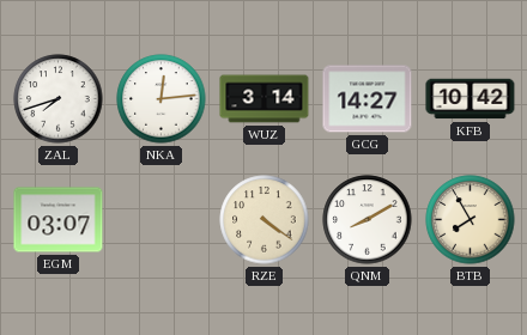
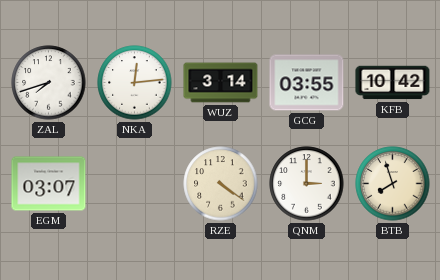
GCG: 14:27 -> 03:55
QNM: 8:10 -> 3:00
BTB: 7:55 -> 7:57
